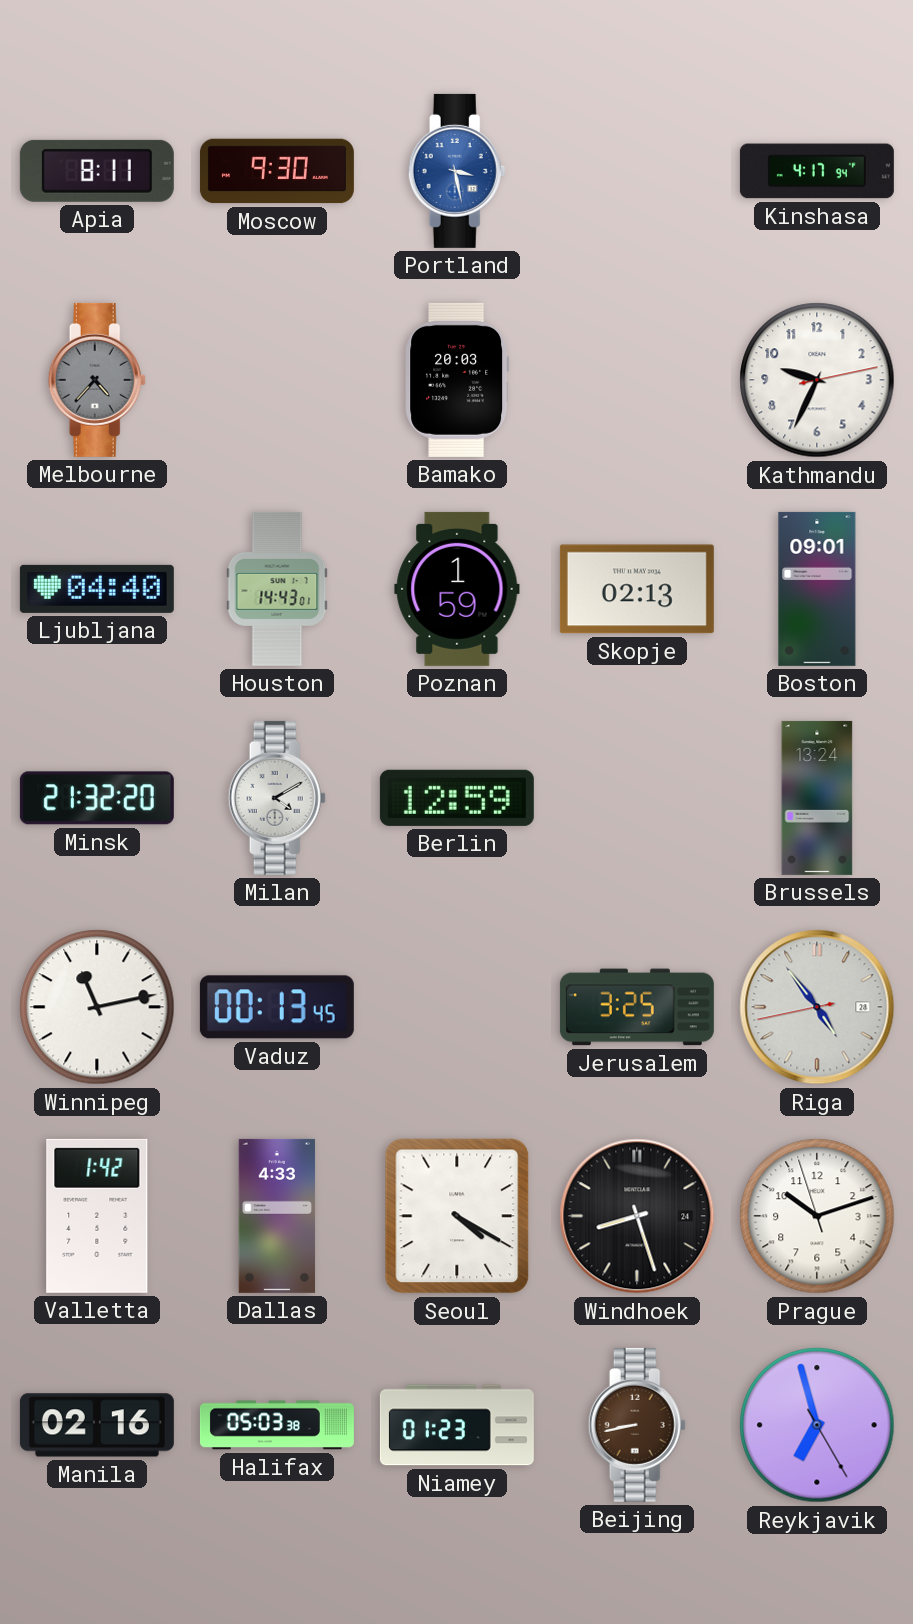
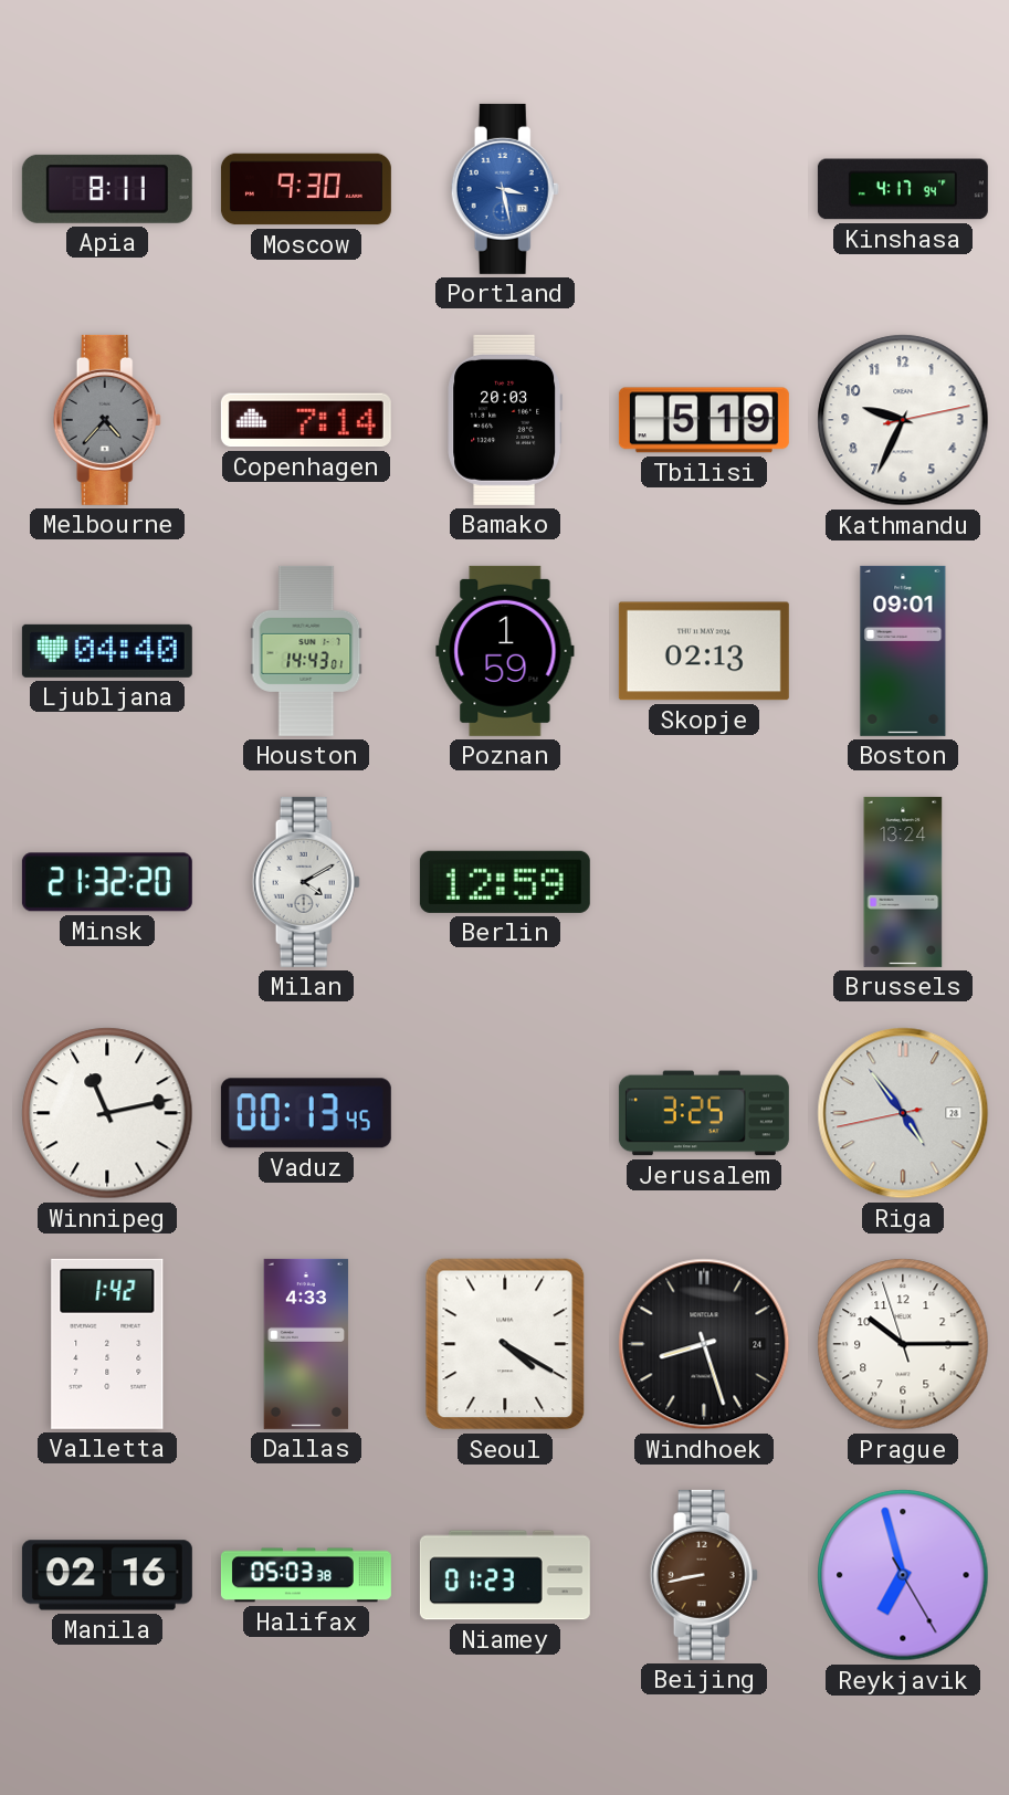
Copenhagen: none -> 7:14
Tbilisi: none -> 5:19
Prague: 10:11 -> 10:14
